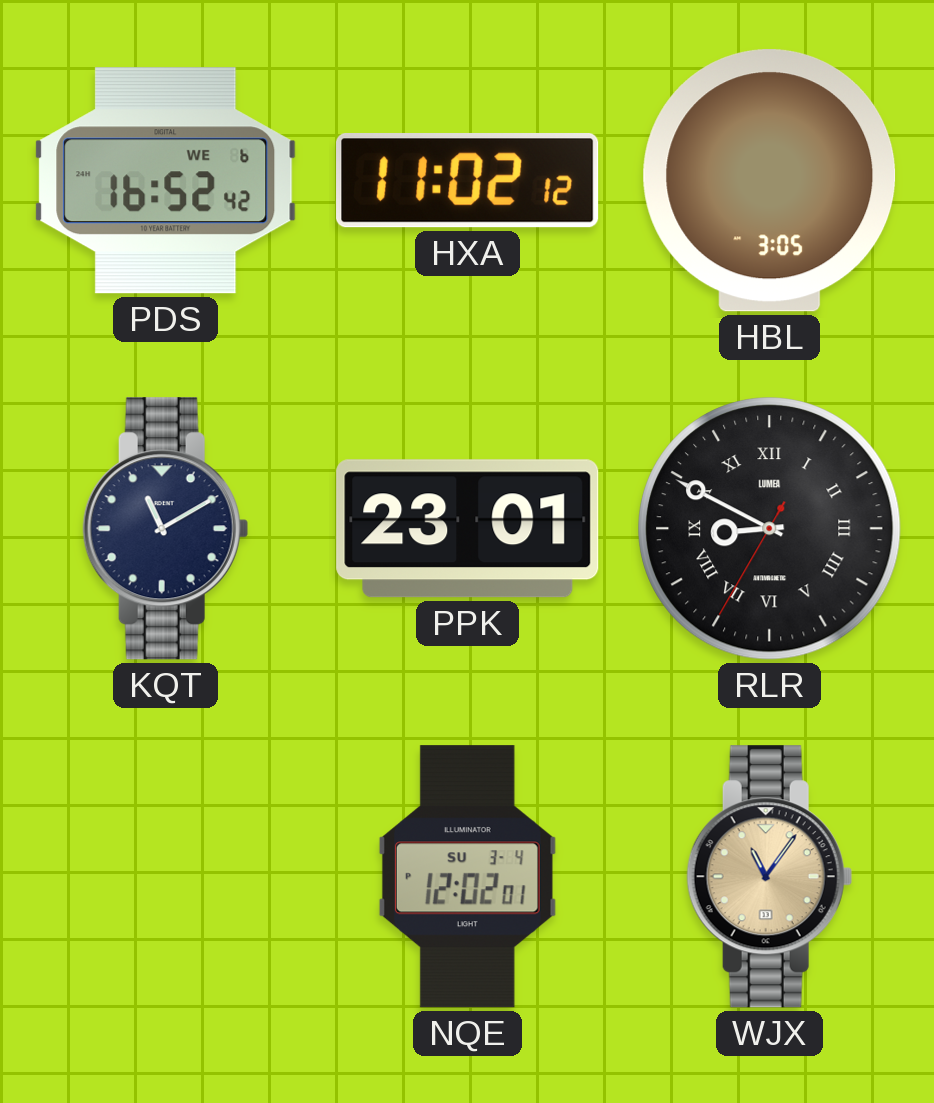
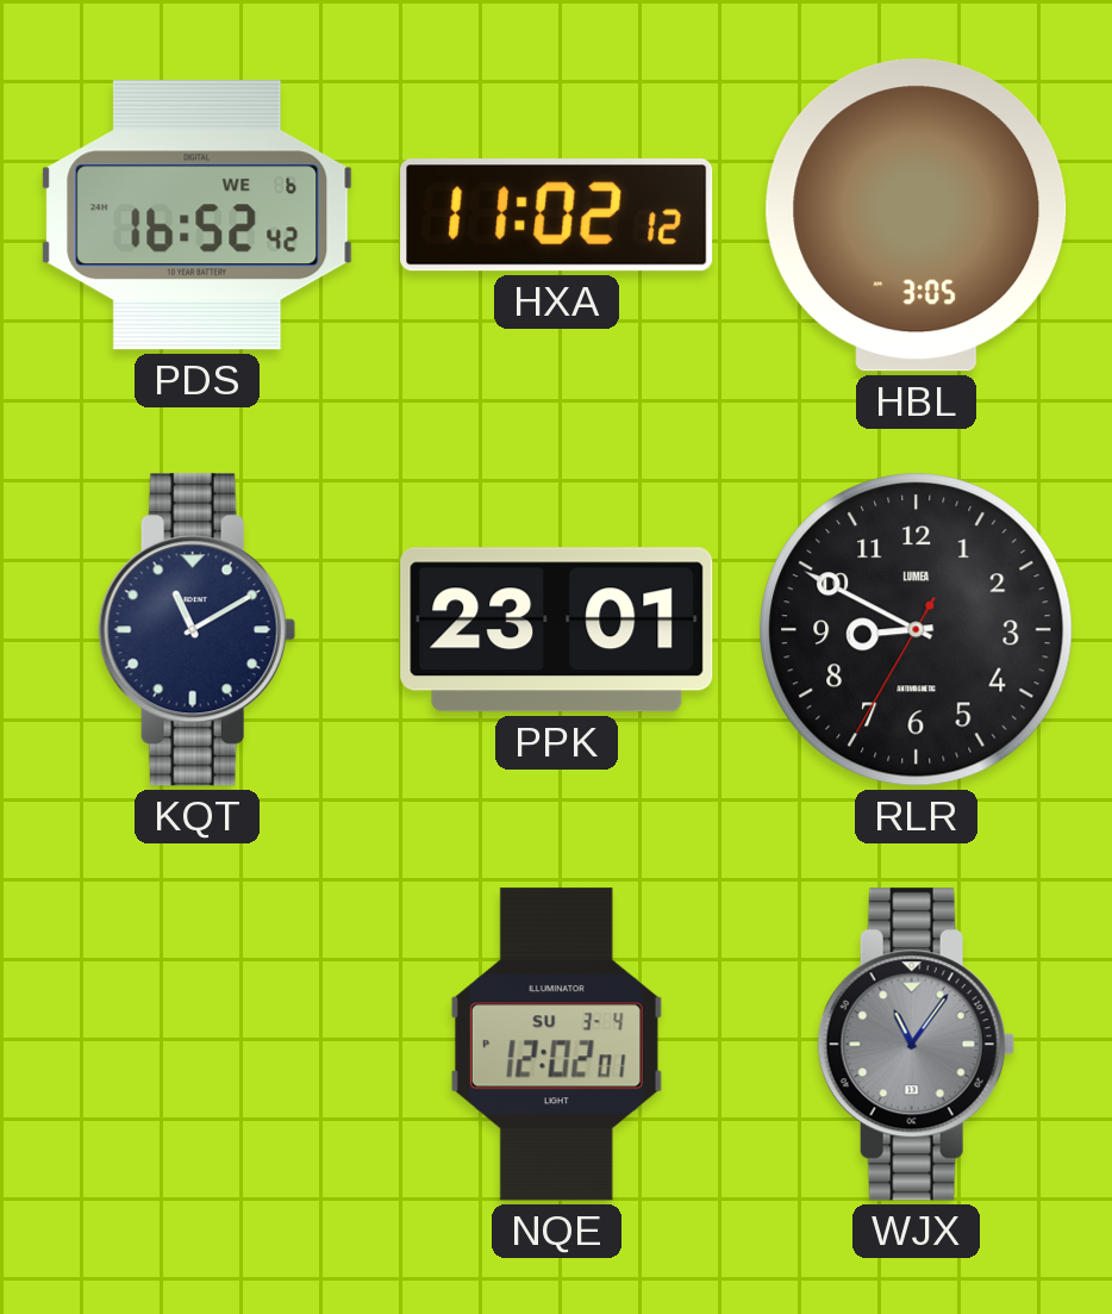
RLR numerals: Roman -> Arabic
WJX dial: champagne -> grey
